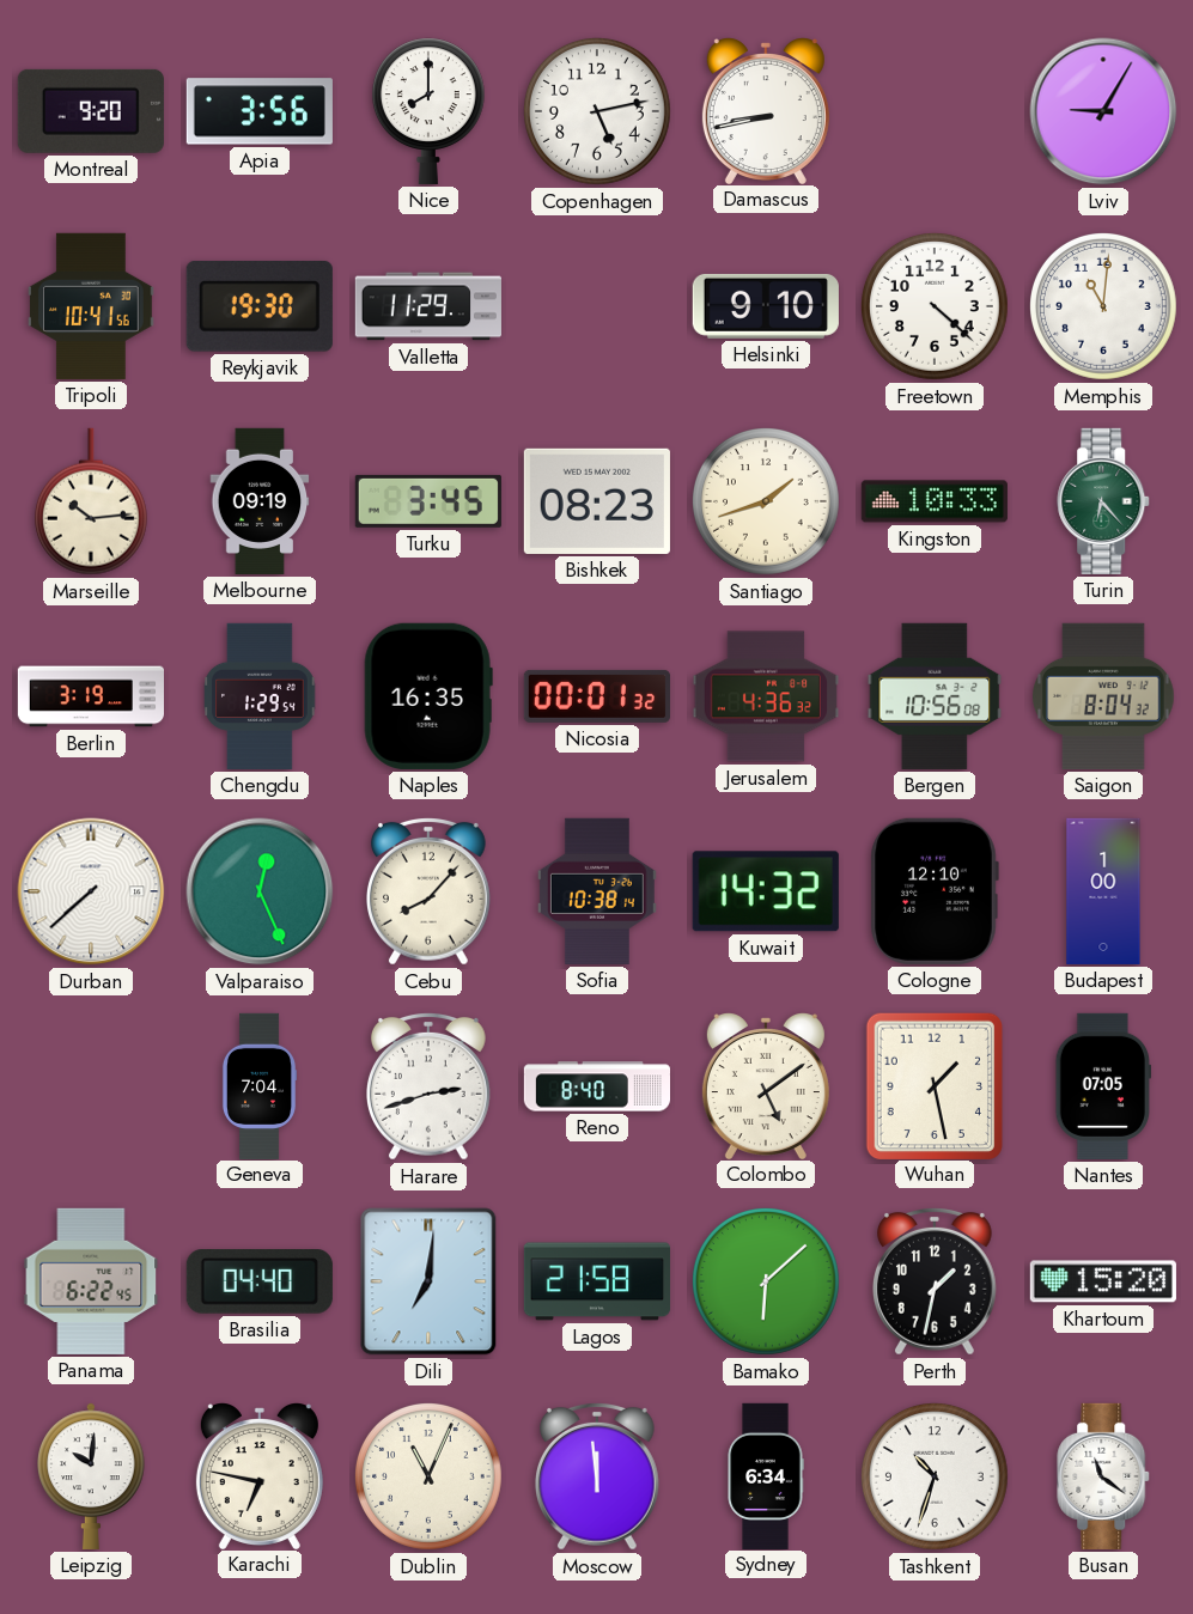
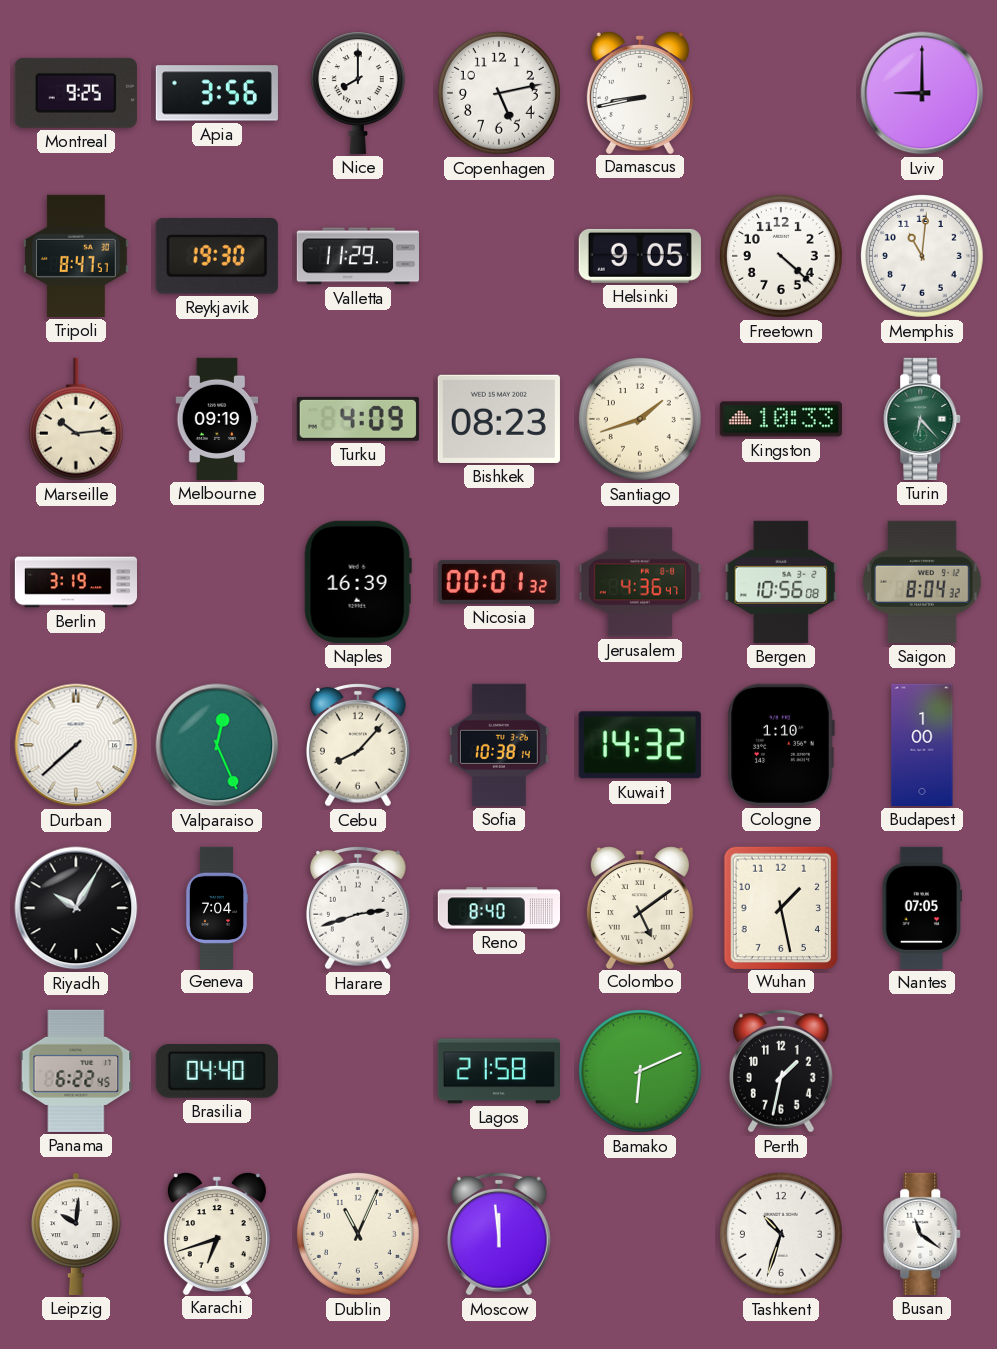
Montreal: 9:20 -> 9:25
Lviv: 9:05 -> 9:00
Tripoli: 10:41 -> 8:47
Helsinki: 9:10 -> 9:05
Turku: 3:45 -> 4:09
Chengdu: 1:29 -> none
Naples: 16:35 -> 16:39
Jerusalem: 4:36:32 -> 4:36:47
Cologne: 12:10 -> 1:10
Riyadh: none -> 10:05
Dili: 7:01 -> none
Bamako: 6:08 -> 6:11
Khartoum: 15:20 -> none
Karachi: 6:47 -> 6:42
Sydney: 6:34 -> none
